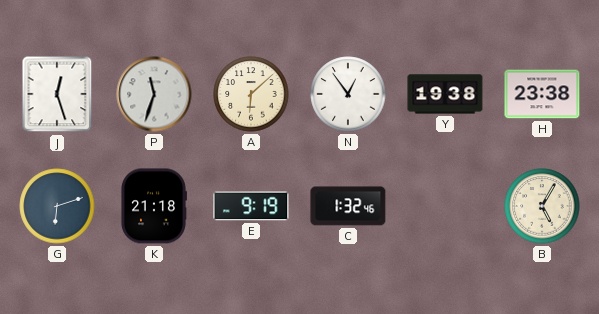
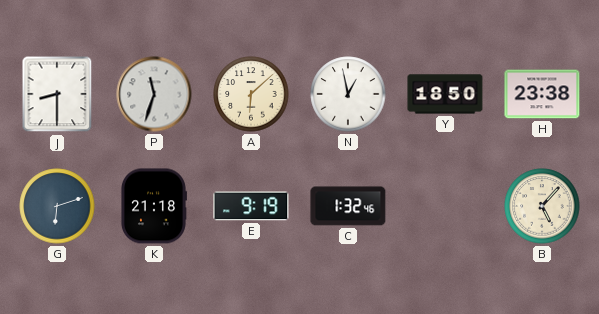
J: 12:27 -> 8:30
N: 12:54 -> 12:58
Y: 19:38 -> 18:50
B: 5:05 -> 5:07
